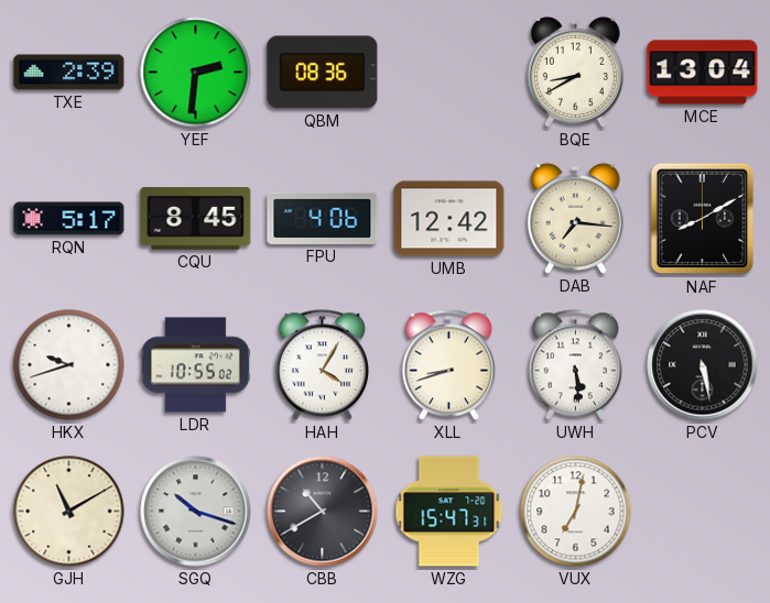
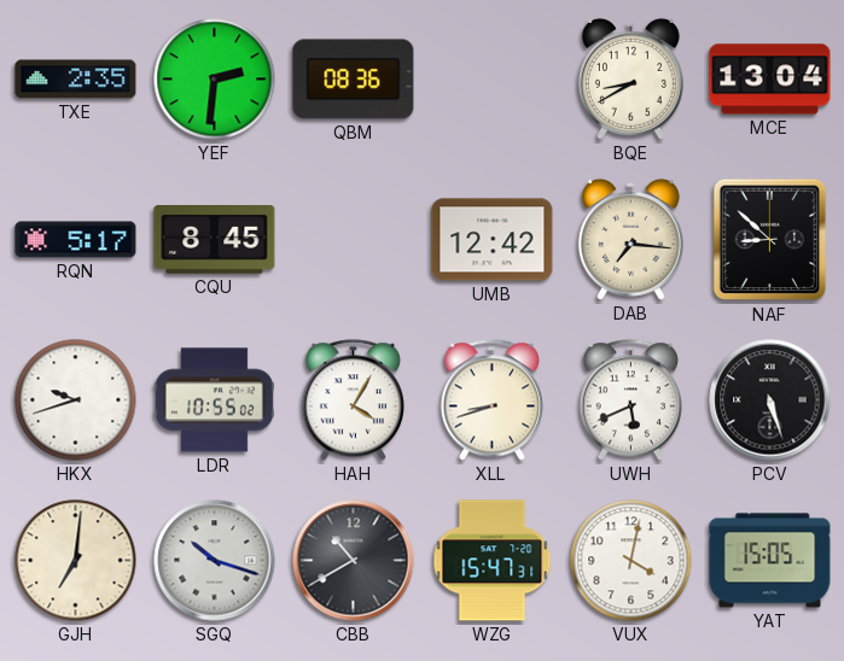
TXE: 2:39 -> 2:35
FPU: 4:06 -> none
NAF: 8:10 -> 8:52
UWH: 5:29 -> 5:41
PCV: 5:28 -> 5:27
GJH: 11:10 -> 7:01
VUX: 7:02 -> 4:02
YAT: none -> 15:05
